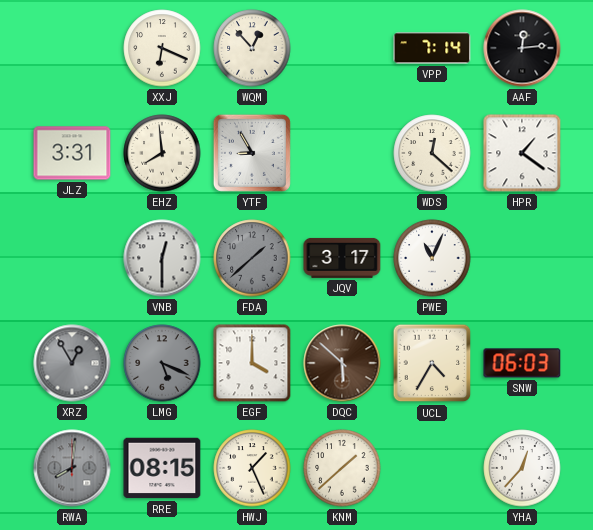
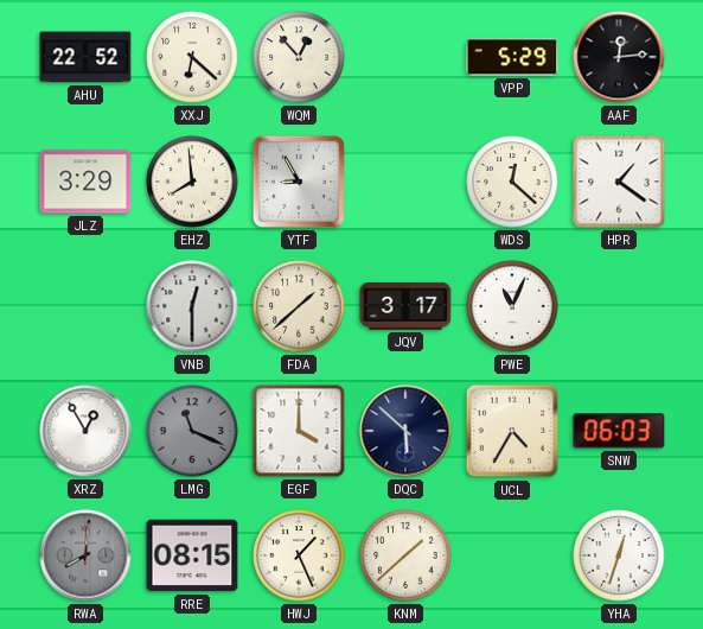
AHU: none -> 22:52
XXJ: 6:19 -> 6:22
VPP: 7:14 -> 5:29
JLZ: 3:31 -> 3:29
FDA dial: grey -> cream
XRZ dial: grey -> white
LMG: 5:19 -> 11:19
DQC dial: brown -> navy
YHA: 12:37 -> 12:33
